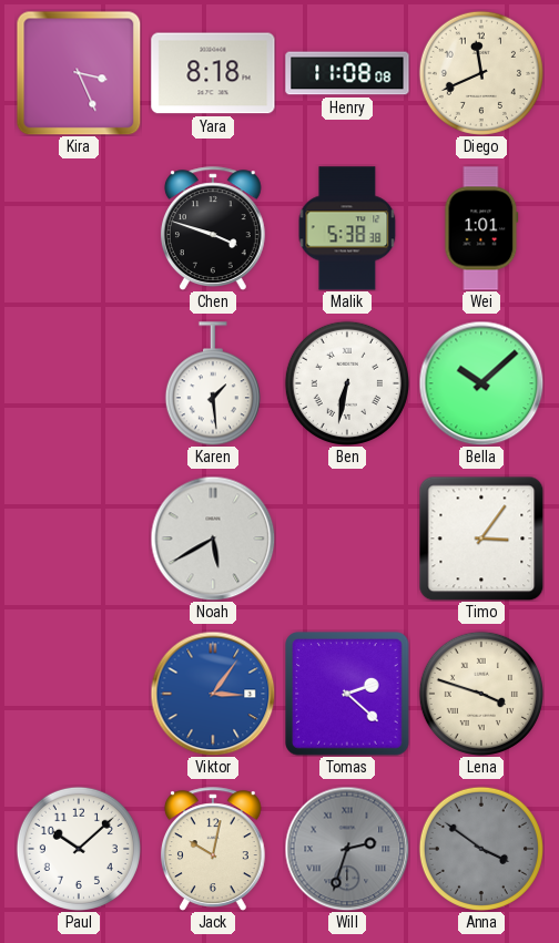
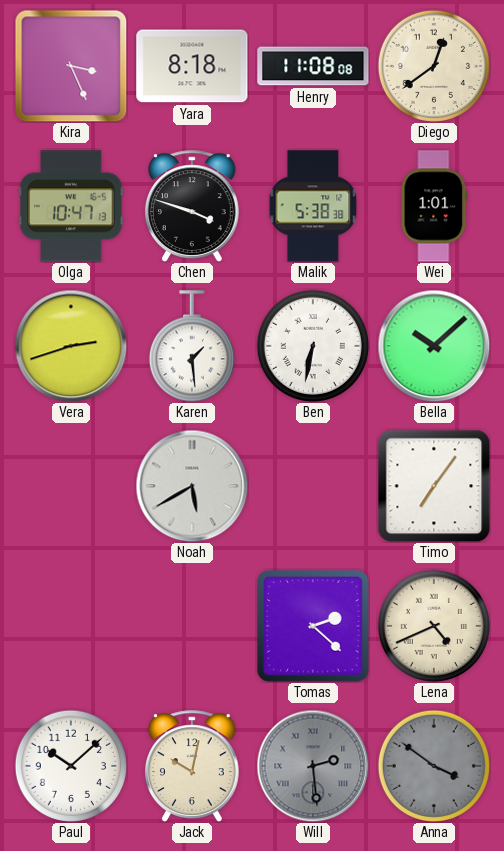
Diego: 11:41 -> 12:39
Olga: none -> 10:47
Vera: none -> 2:42
Timo: 3:06 -> 7:06
Viktor: 3:06 -> none
Lena: 3:48 -> 4:41
Will: 2:33 -> 2:29
